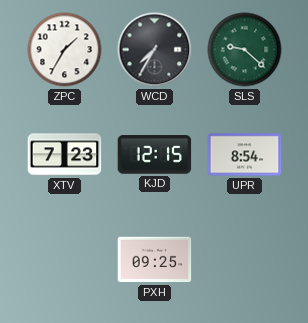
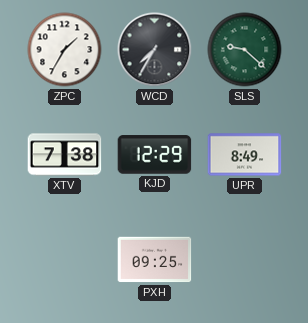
XTV: 7:23 -> 7:38
KJD: 12:15 -> 12:29
UPR: 8:54 -> 8:49
